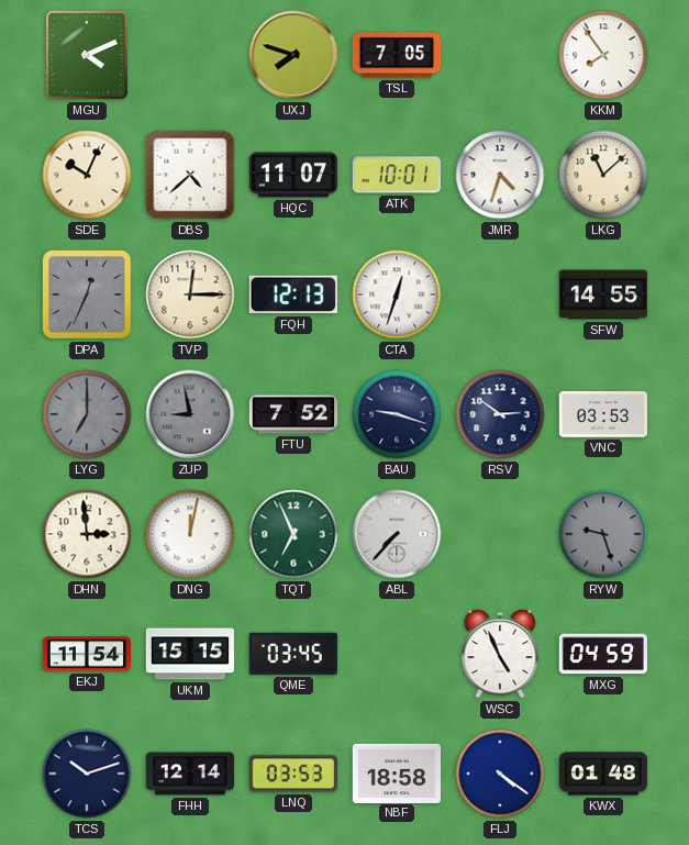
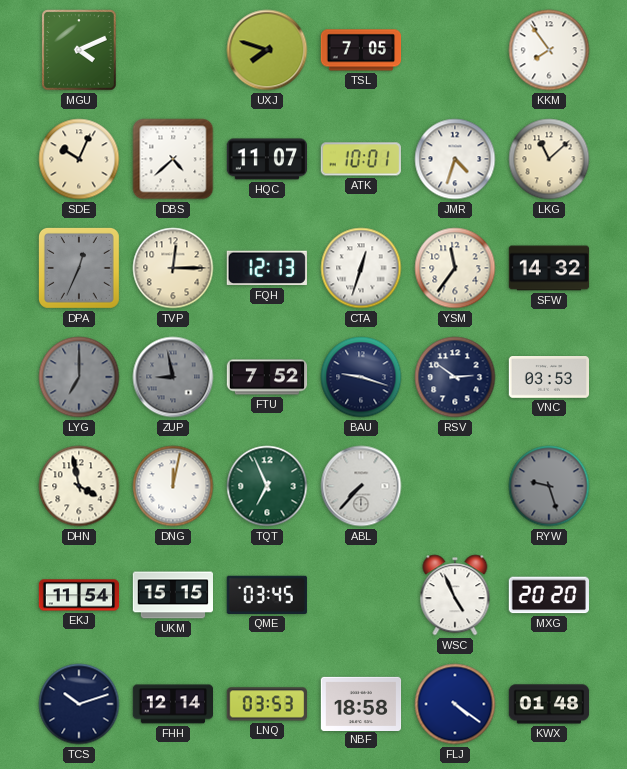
YSM: none -> 11:36
SFW: 14:55 -> 14:32
DHN: 2:59 -> 3:58
MXG: 04:59 -> 20:20
